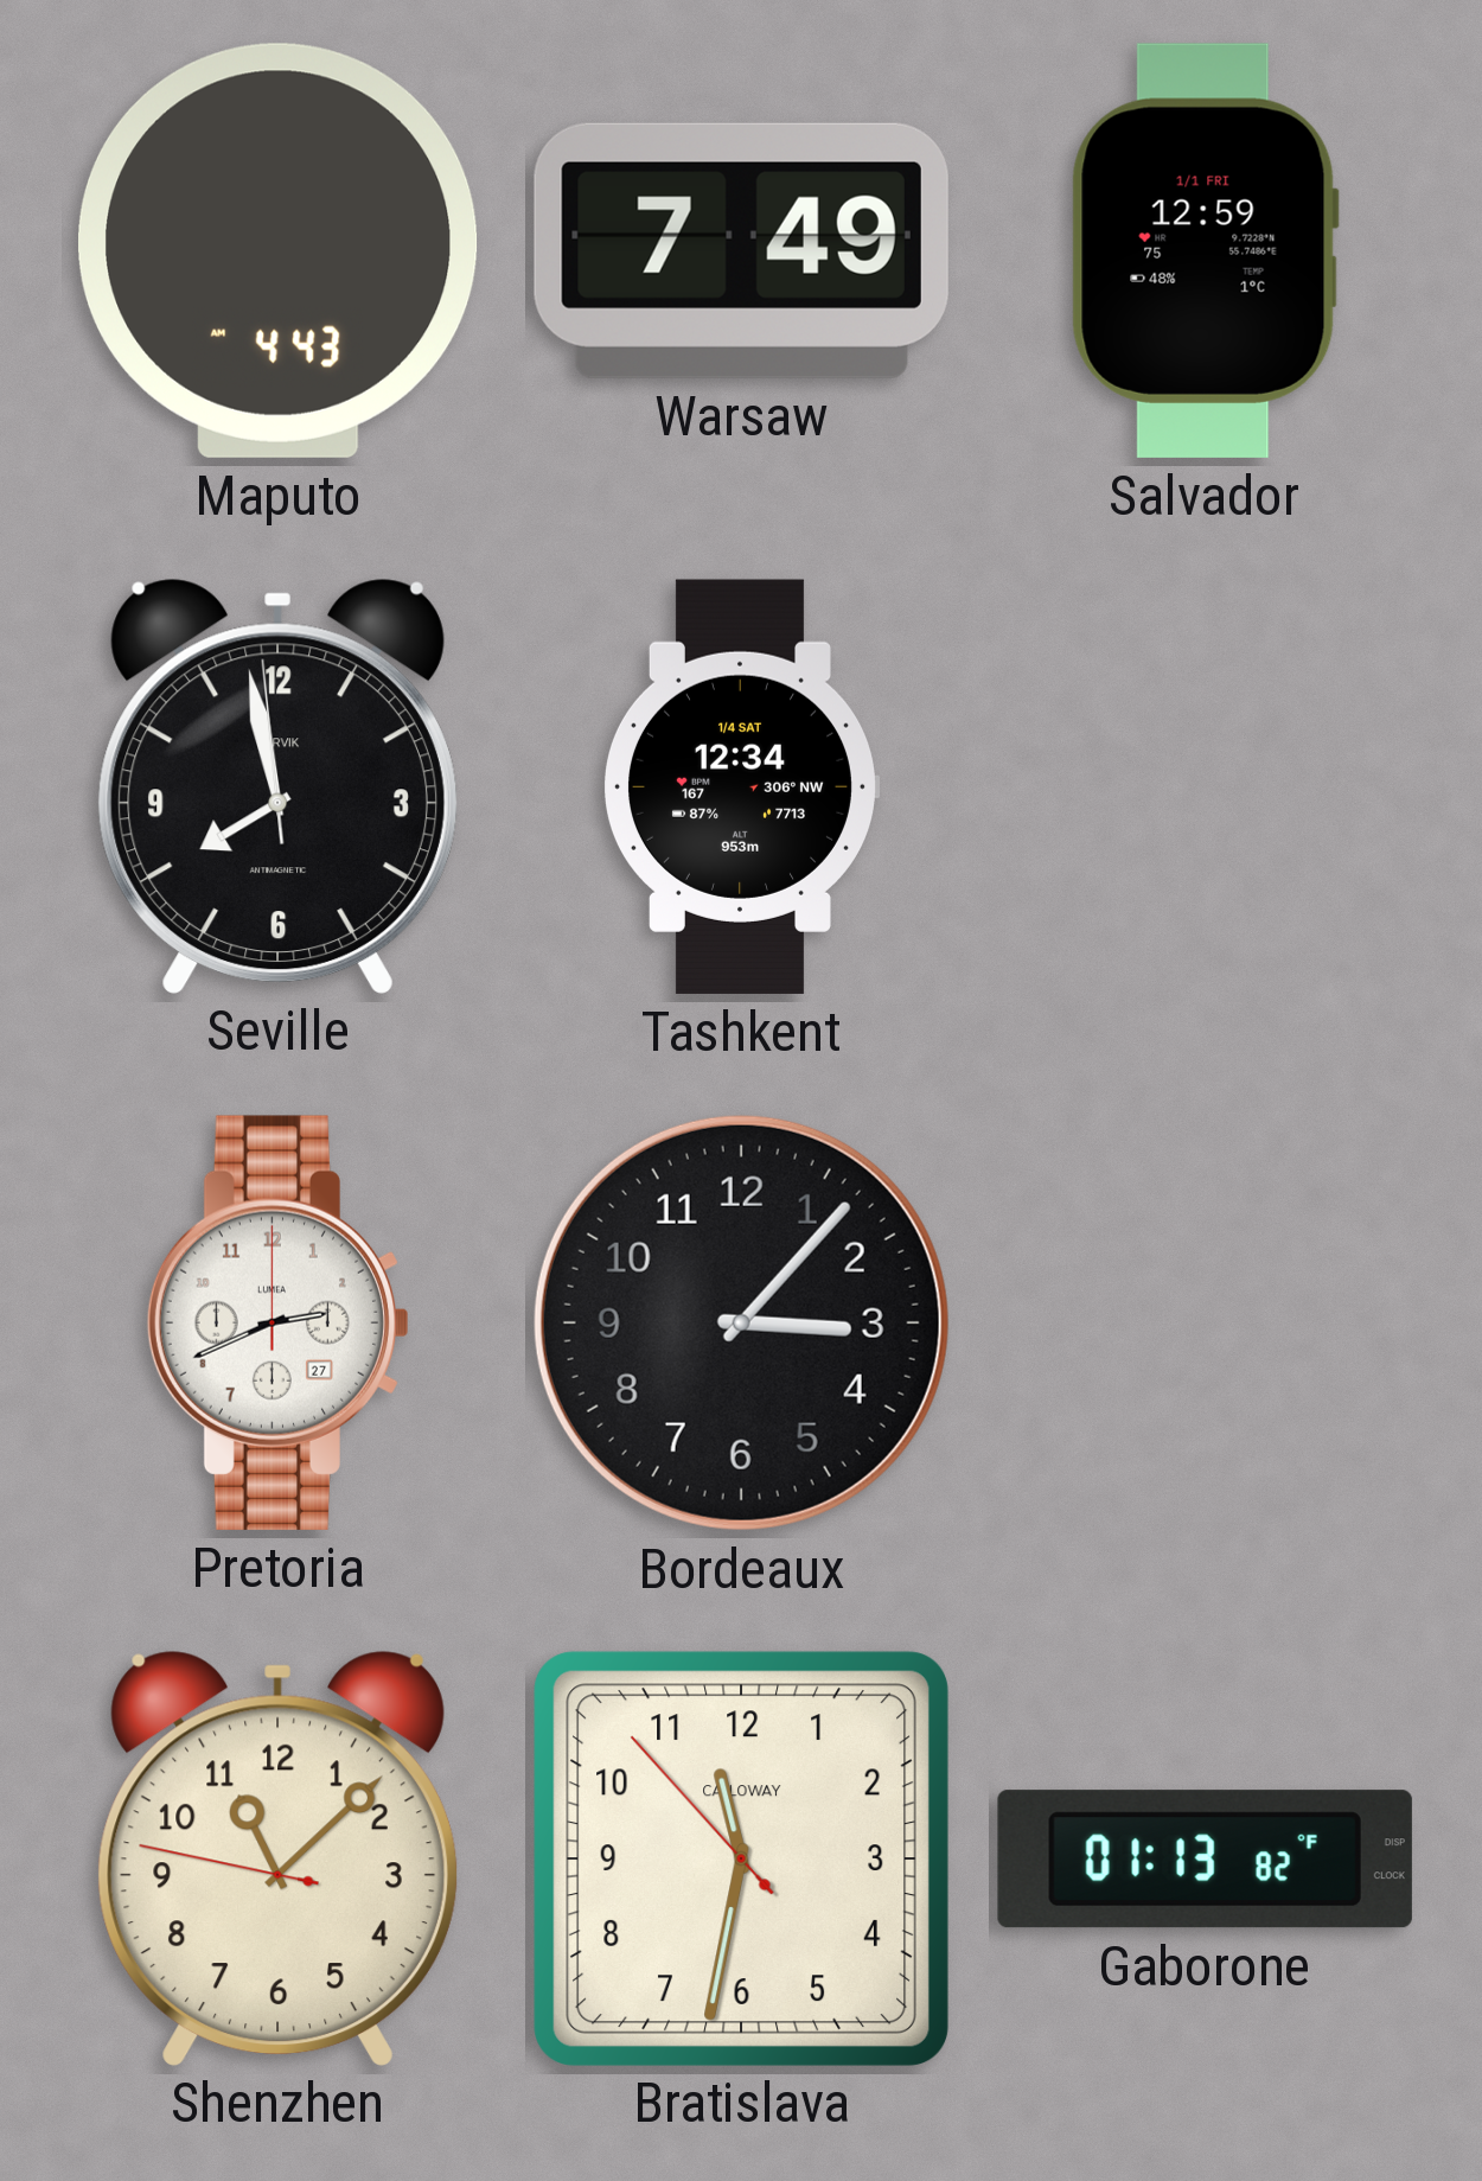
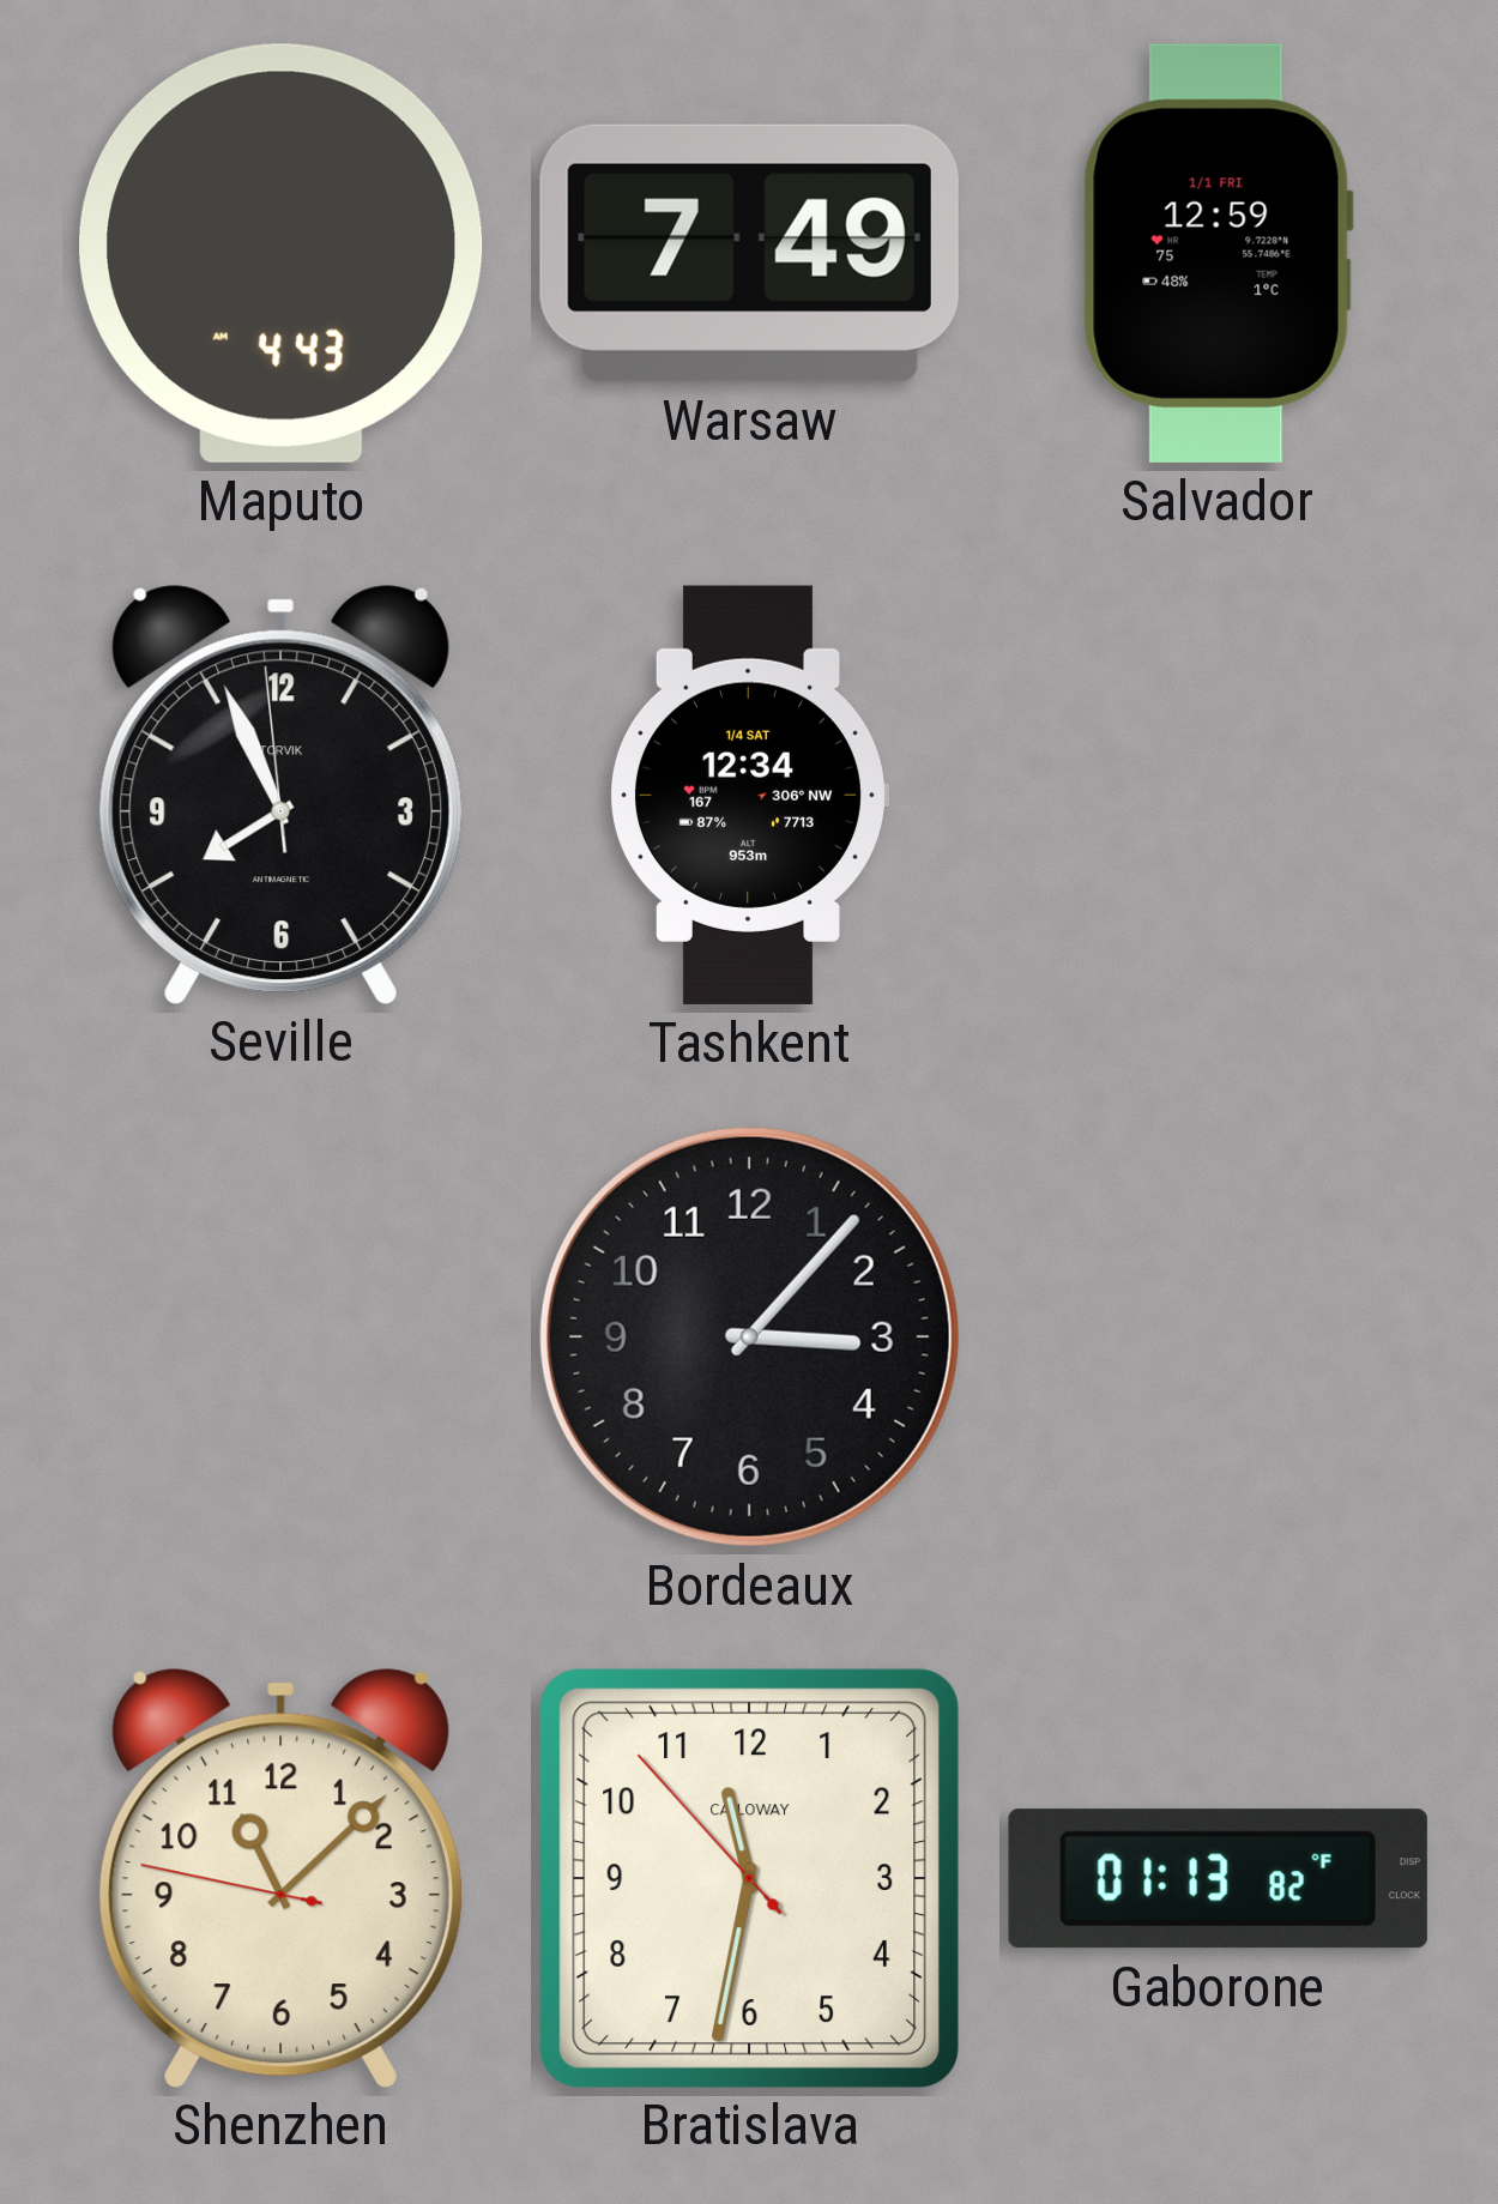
Seville: 7:57 -> 7:55
Pretoria: 2:41 -> none
